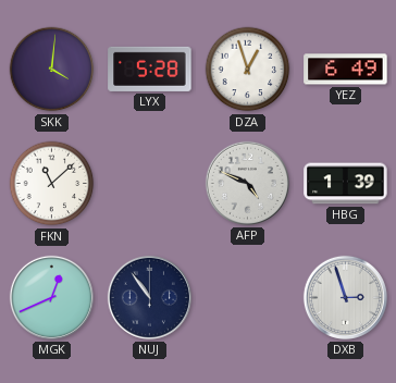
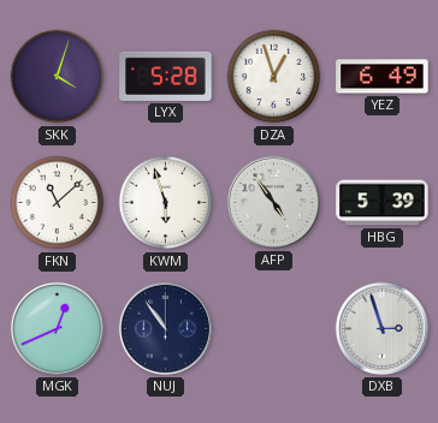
SKK: 4:01 -> 4:03
KWM: none -> 5:57
AFP: 4:49 -> 4:54
HBG: 1:39 -> 5:39
